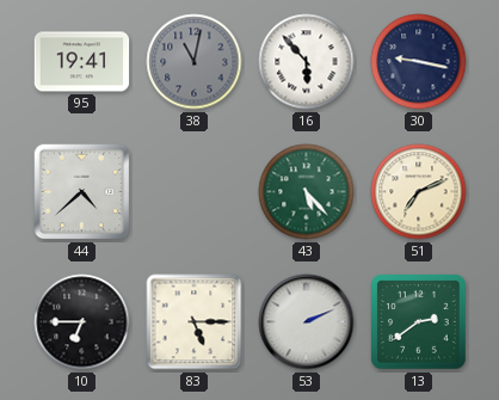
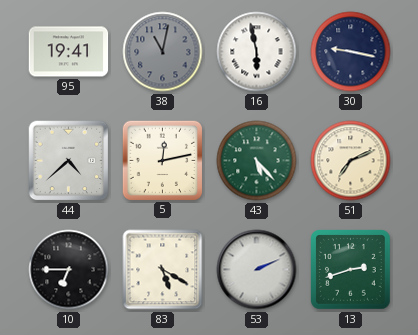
16: 5:53 -> 5:58
5: none -> 12:13
83: 5:15 -> 5:20
13: 2:39 -> 2:42
